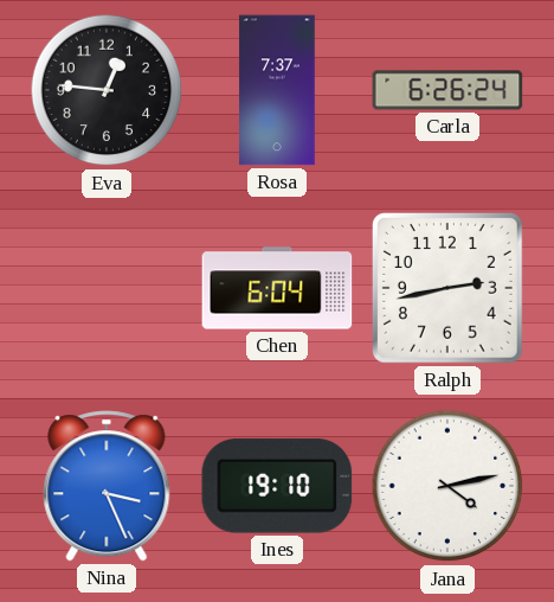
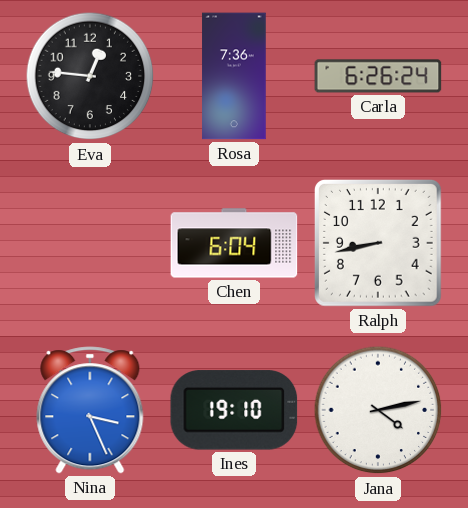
Rosa: 7:37 -> 7:36
Ralph: 2:43 -> 8:43
